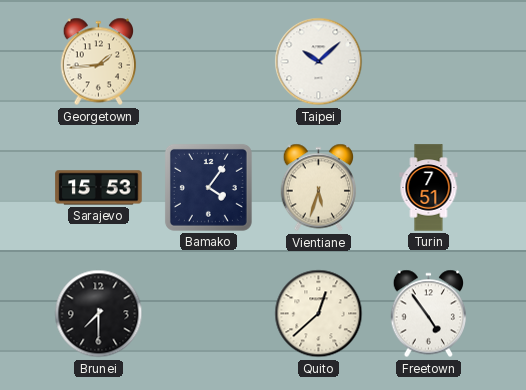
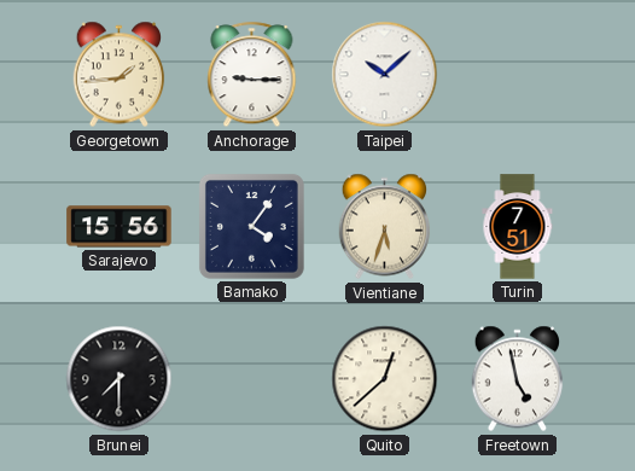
Anchorage: none -> 9:15
Sarajevo: 15:53 -> 15:56
Freetown: 4:54 -> 4:58
